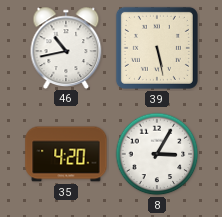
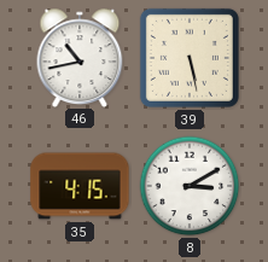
35: 4:20 -> 4:15
8: 3:05 -> 3:10
